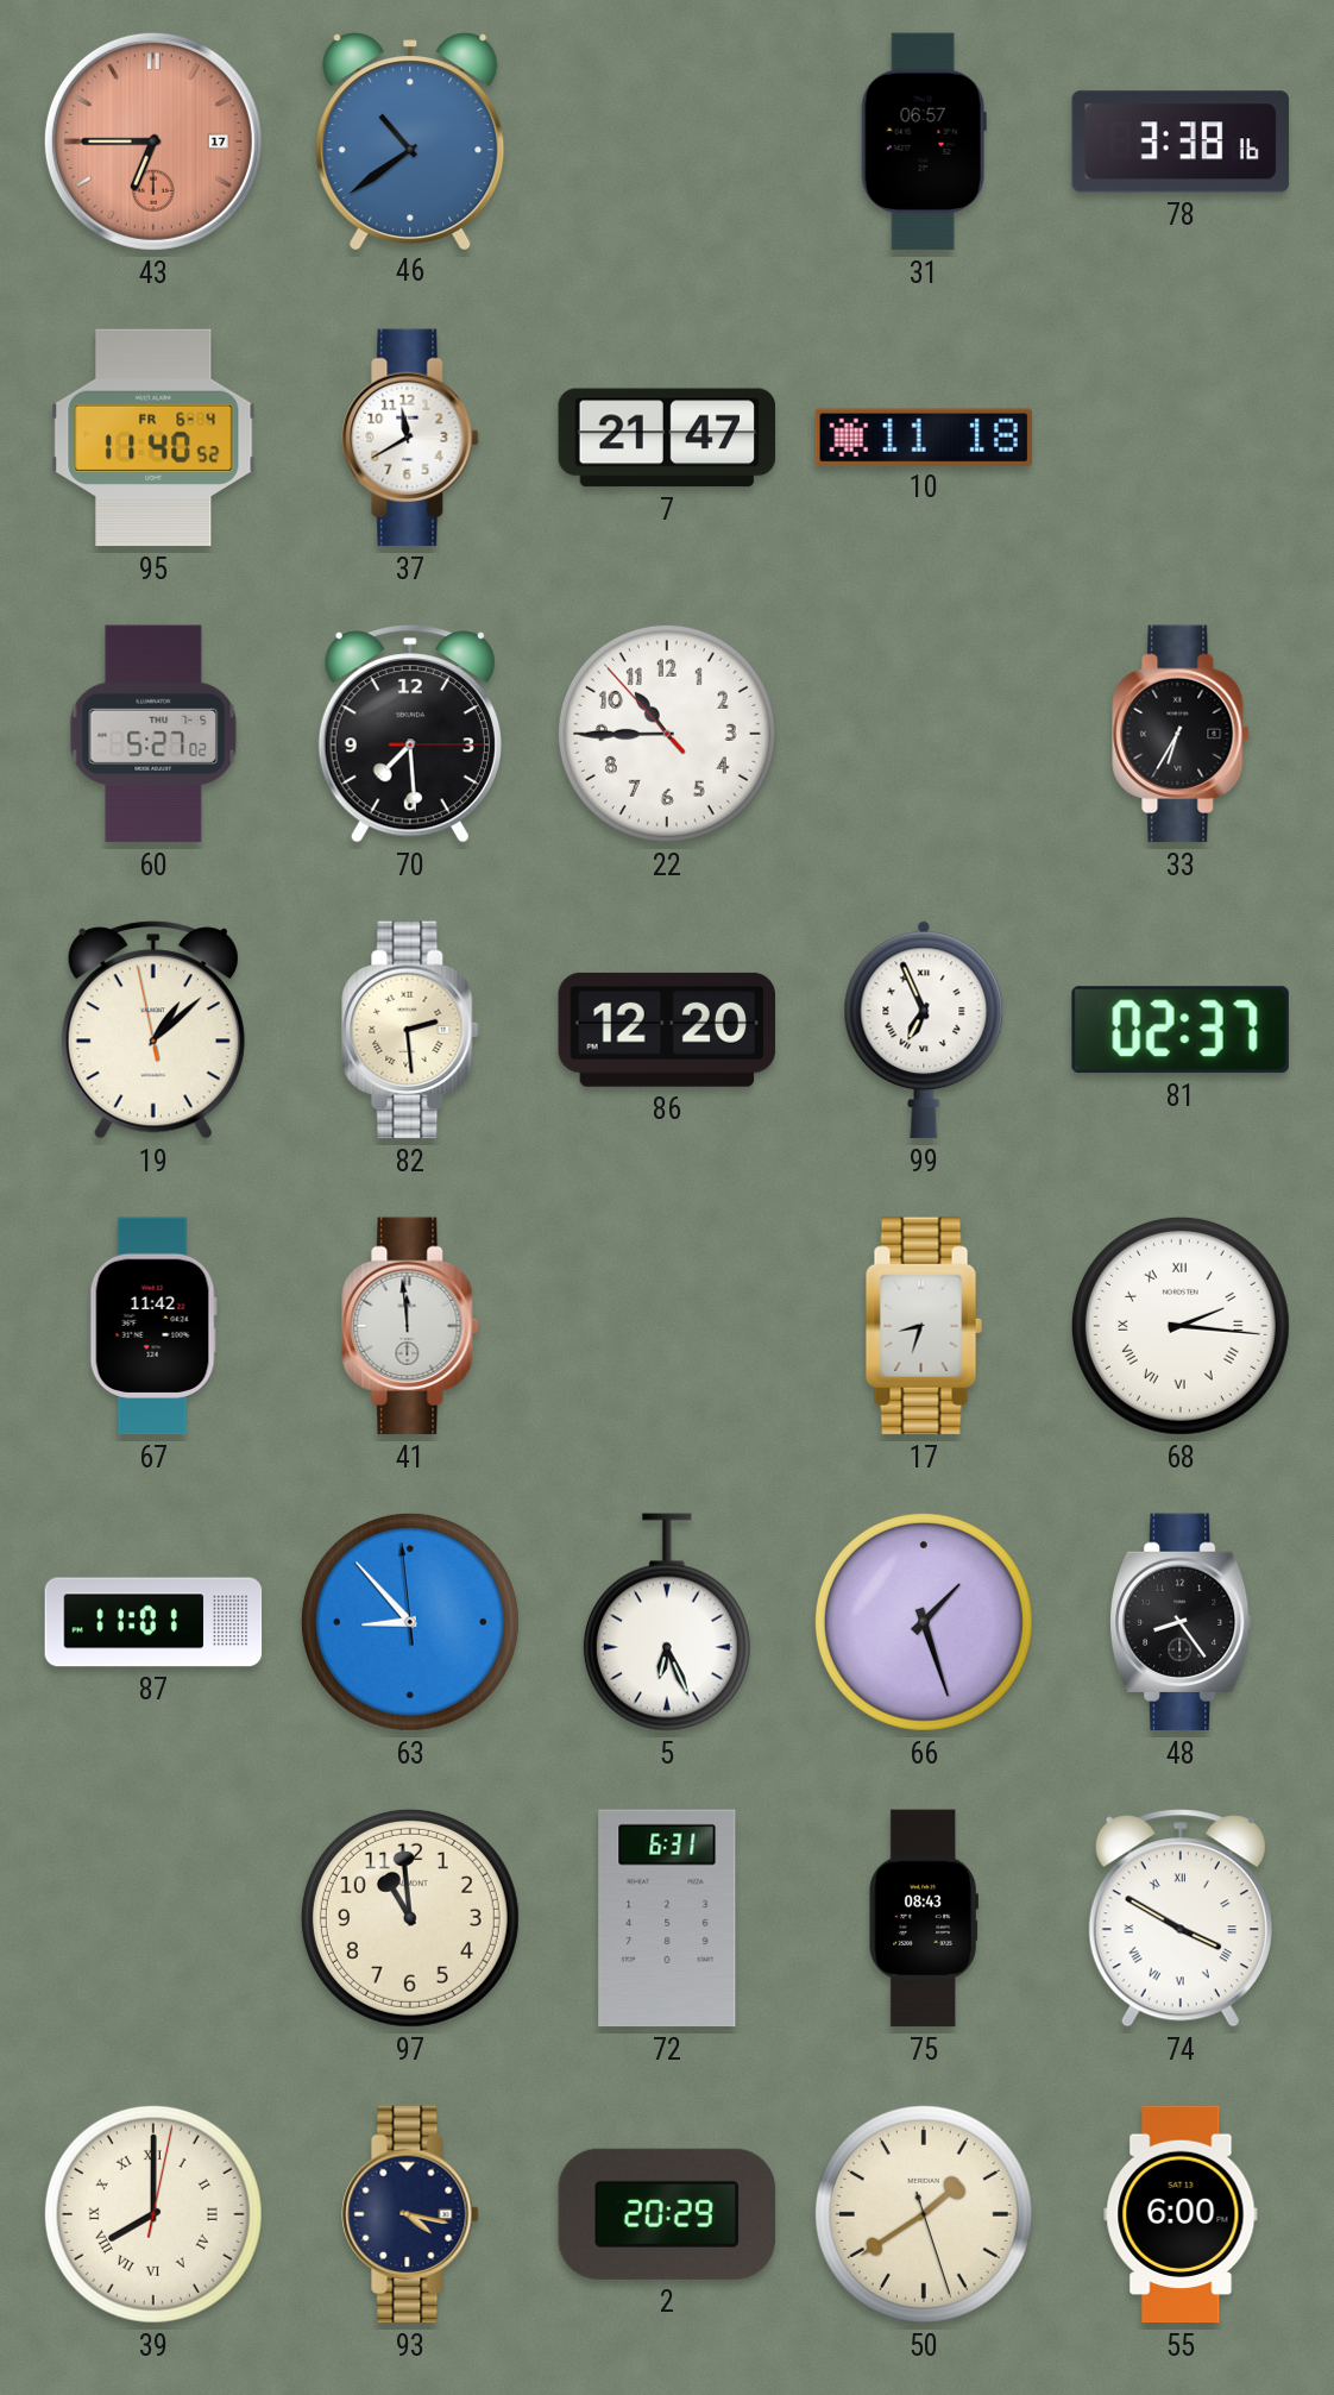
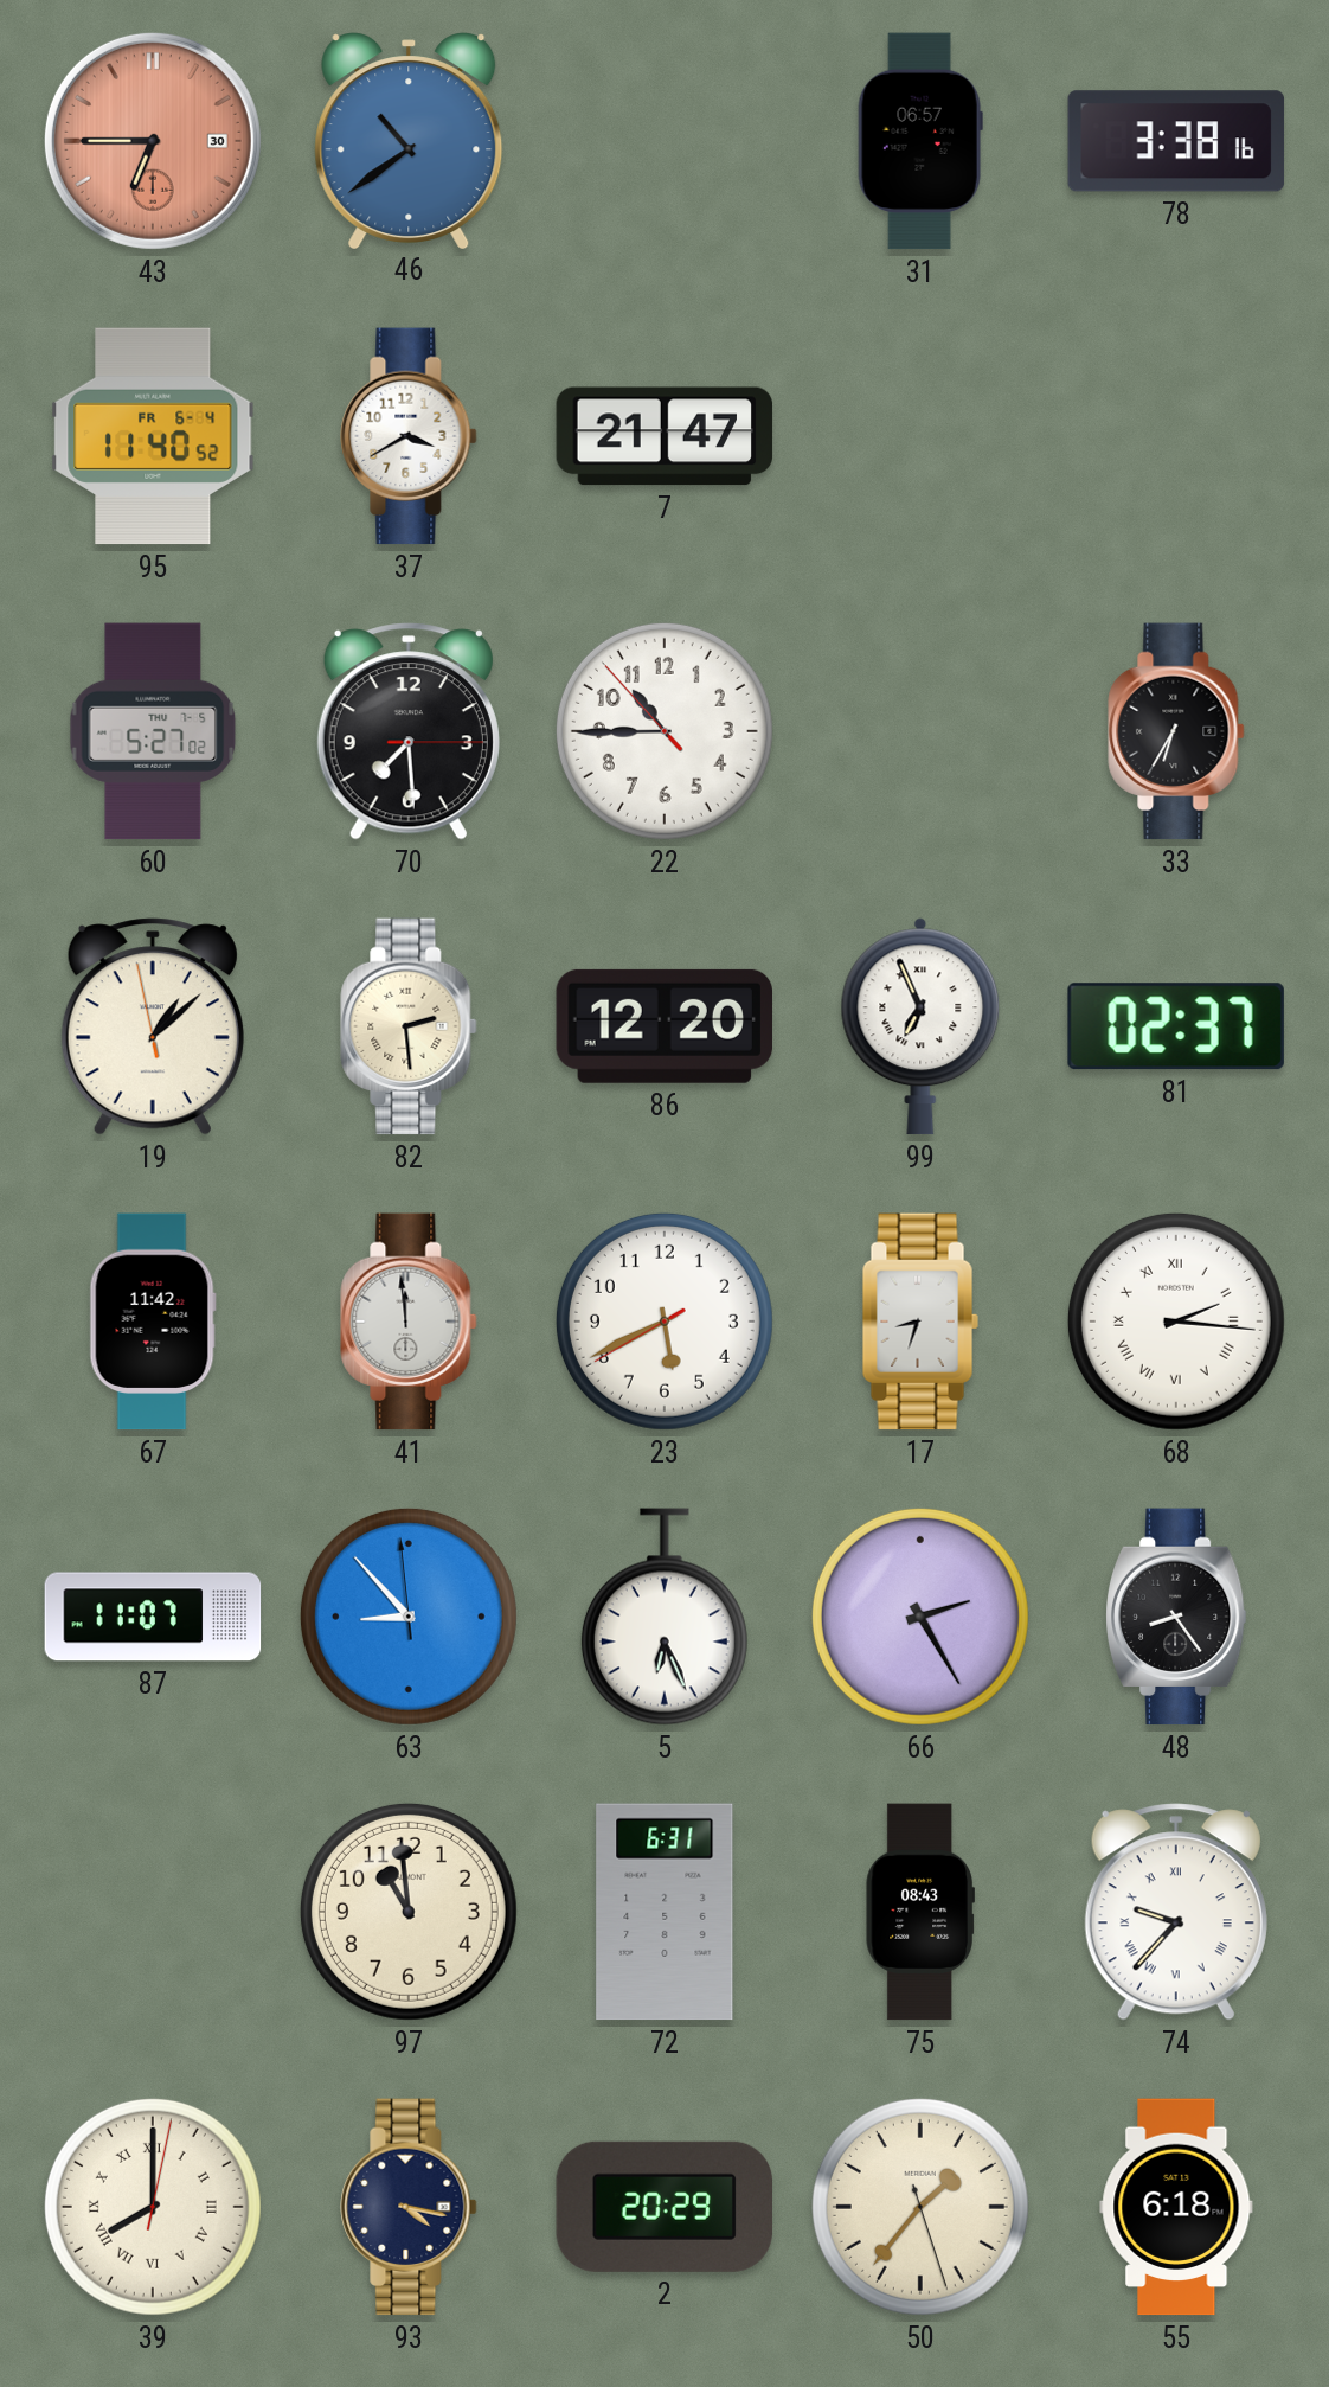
43 date: 17 -> 30
37: 11:40 -> 3:40
10: 11:18 -> none
23: none -> 5:40
87: 11:01 -> 11:07
66: 1:27 -> 2:25
74: 3:50 -> 9:37
50: 1:39 -> 1:36
55: 6:00 -> 6:18
